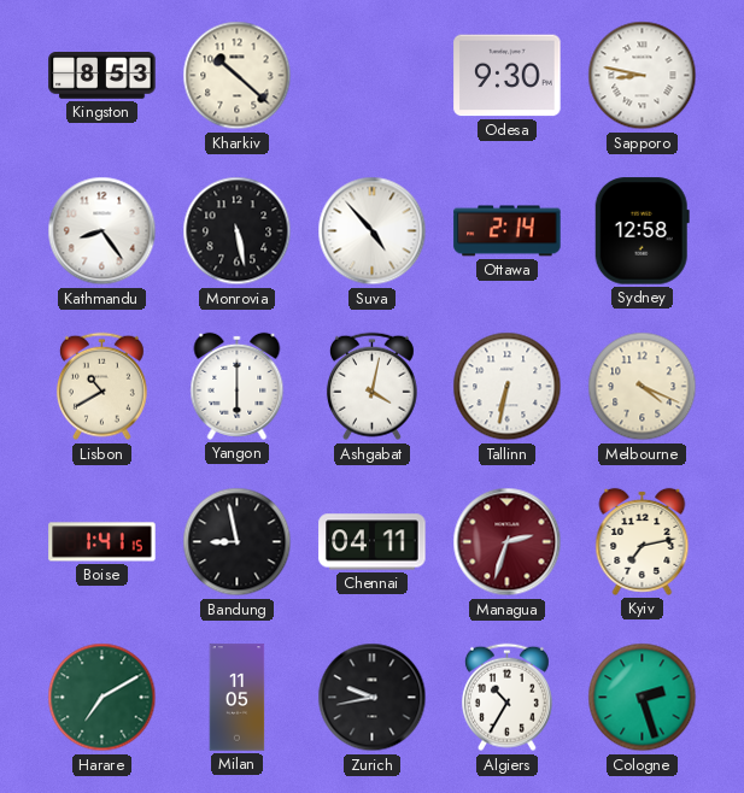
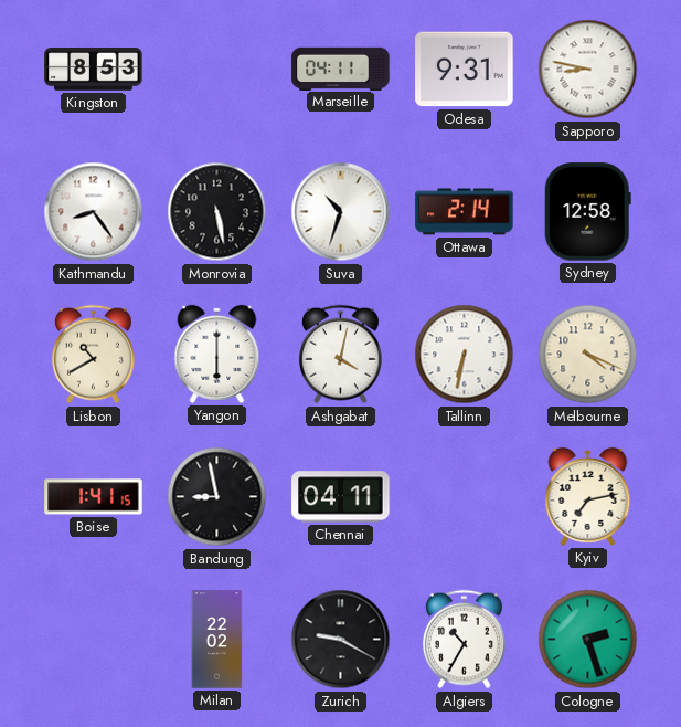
Kharkiv: 10:22 -> none
Marseille: none -> 04:11
Odesa: 9:30 -> 9:31
Suva: 4:53 -> 10:33
Managua: 2:33 -> none
Harare: 7:10 -> none
Milan: 11:05 -> 22:02
Zurich: 9:43 -> 9:20
